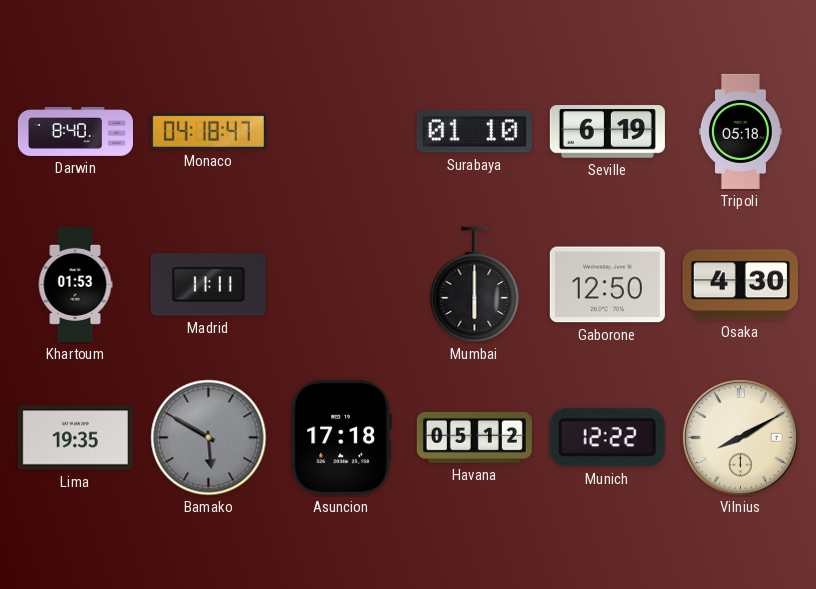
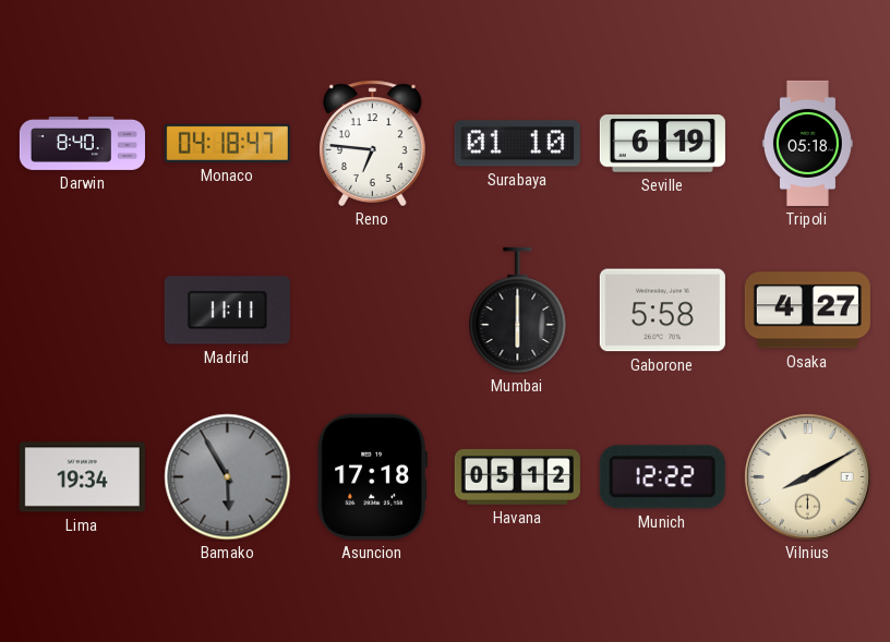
Reno: none -> 6:46
Khartoum: 01:53 -> none
Gaborone: 12:50 -> 5:58
Osaka: 4:30 -> 4:27
Lima: 19:35 -> 19:34
Bamako: 5:50 -> 5:55
